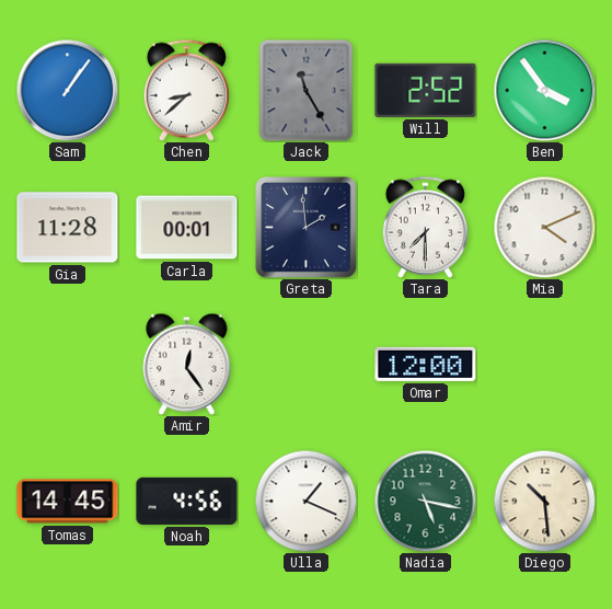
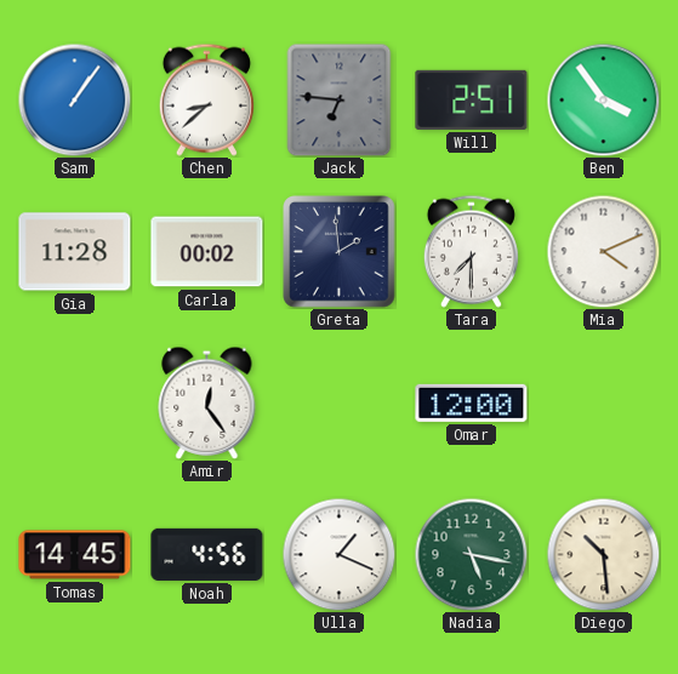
Jack: 11:25 -> 6:46
Will: 2:52 -> 2:51
Carla: 00:01 -> 00:02
